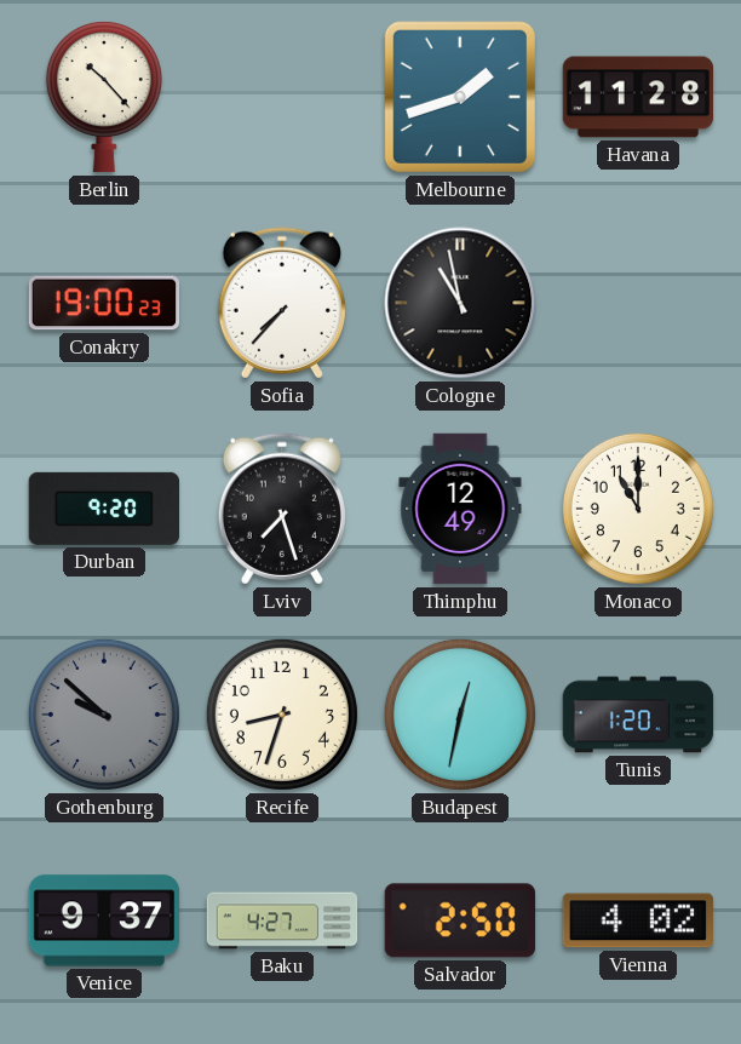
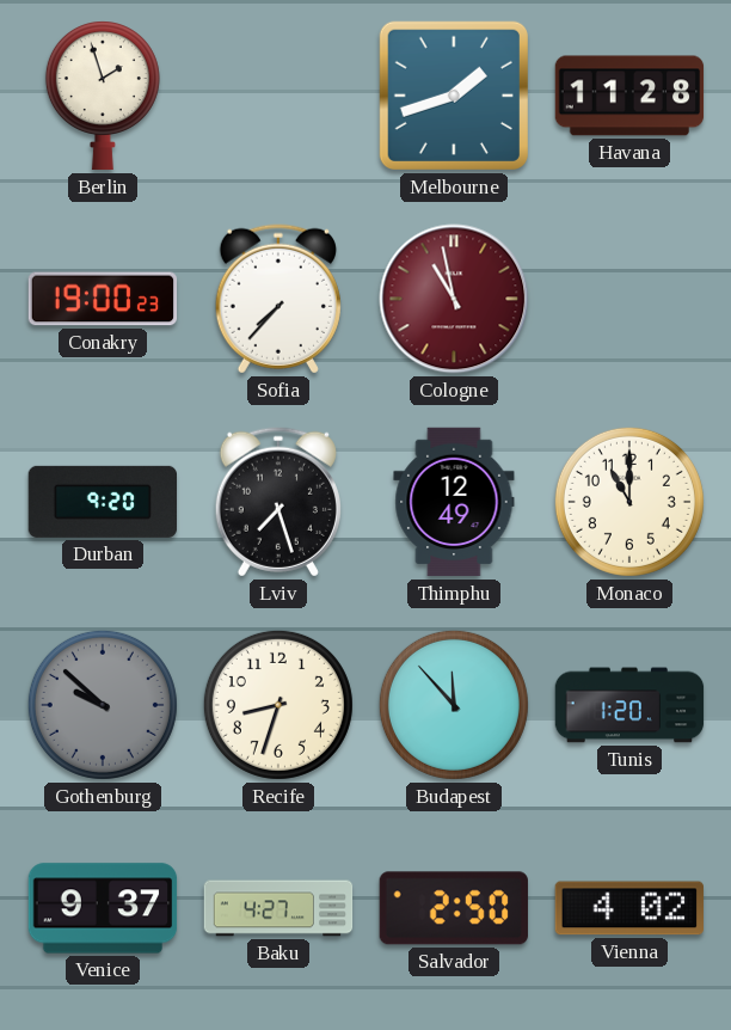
Berlin: 10:23 -> 1:57
Cologne dial: black -> burgundy
Budapest: 12:32 -> 11:53
